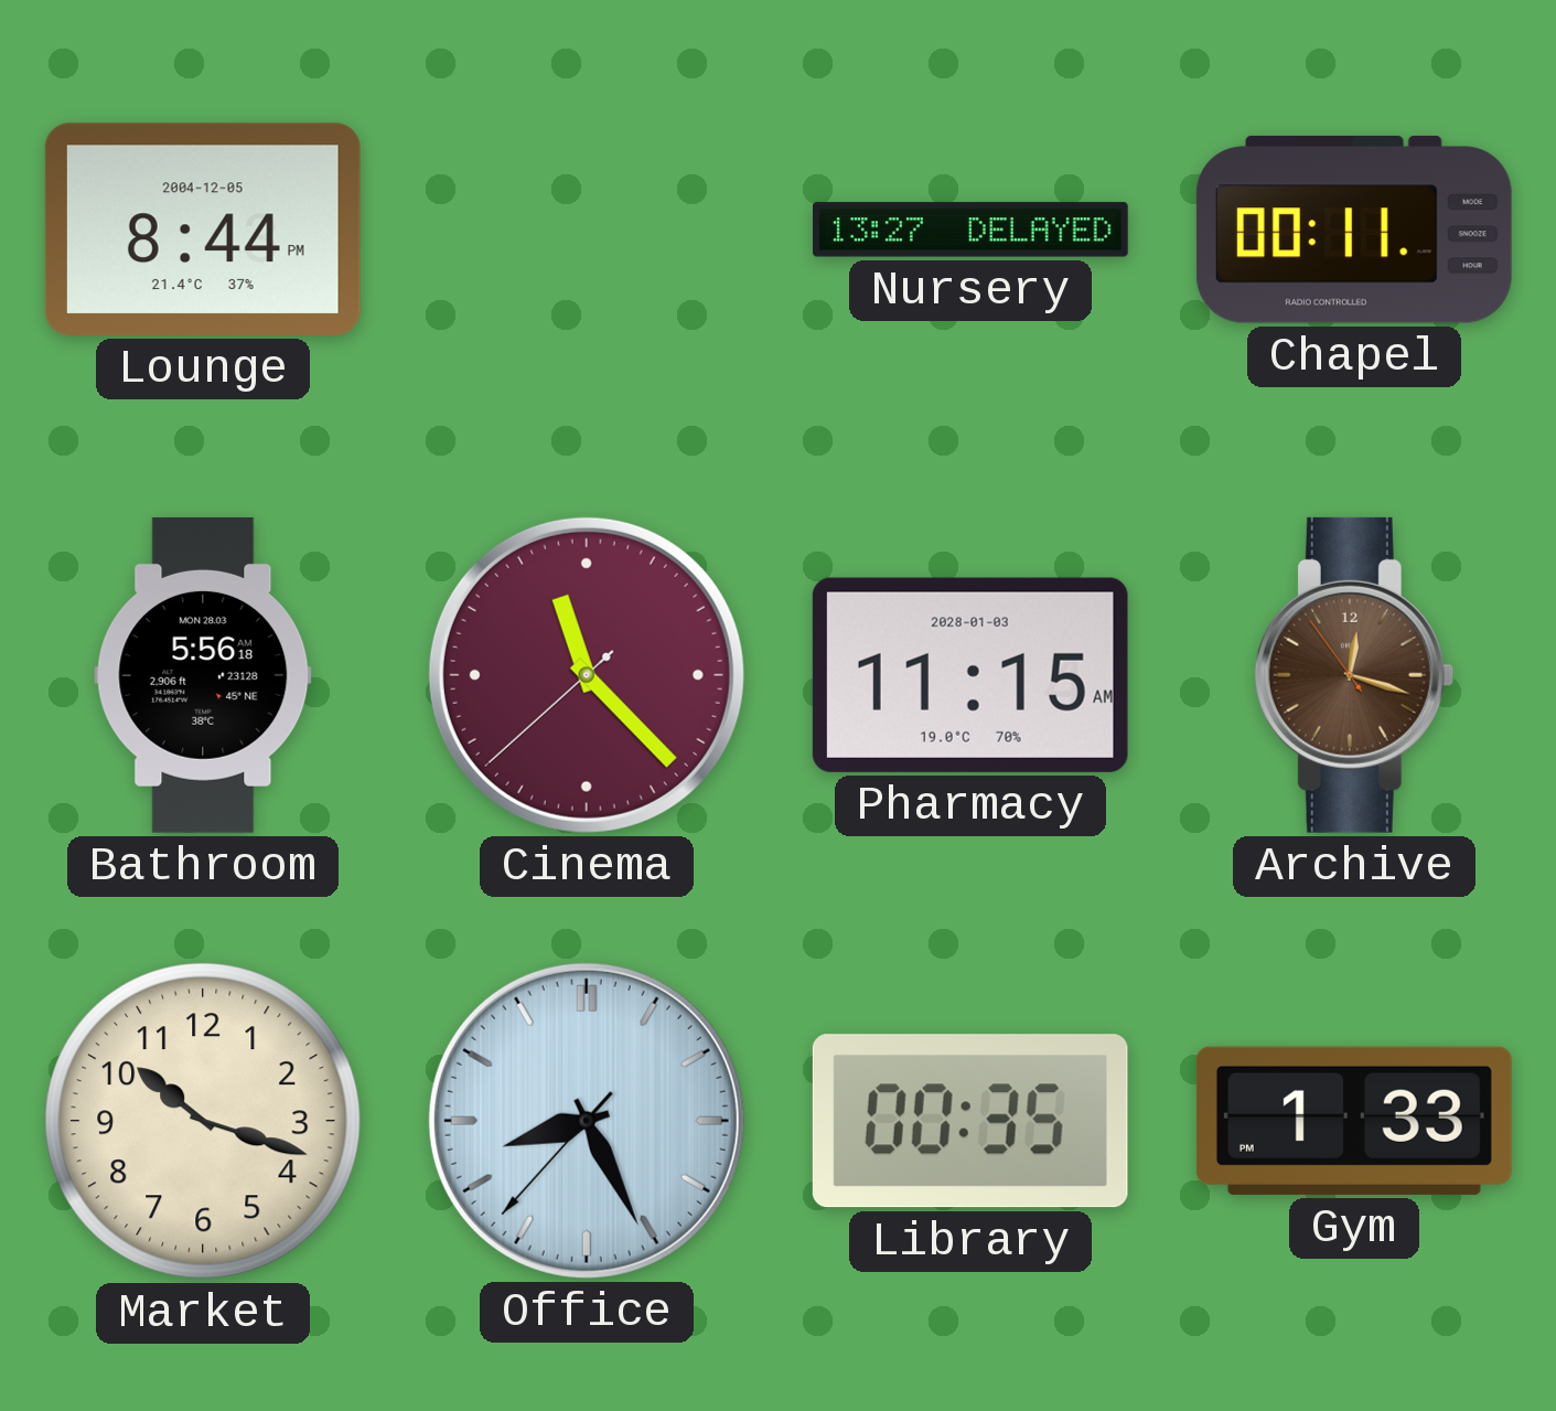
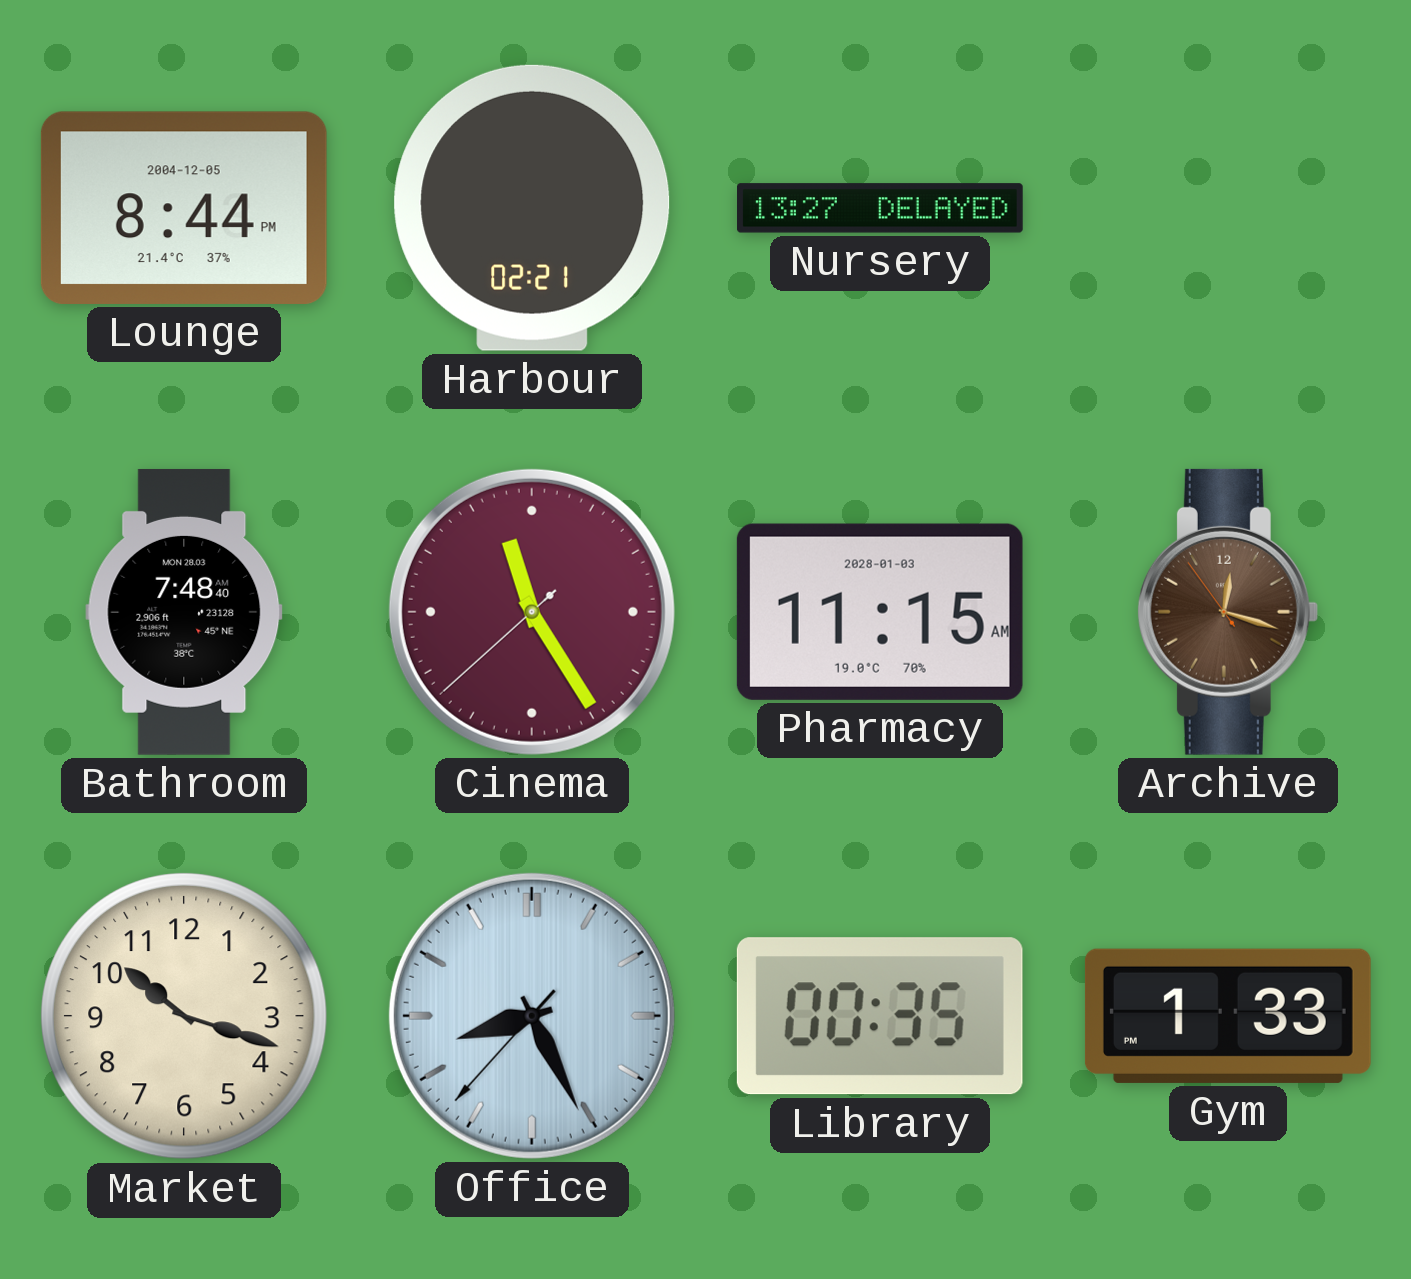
Harbour: none -> 02:21
Chapel: 00:11 -> none
Bathroom: 5:56 -> 7:48
Cinema: 11:22 -> 11:24
